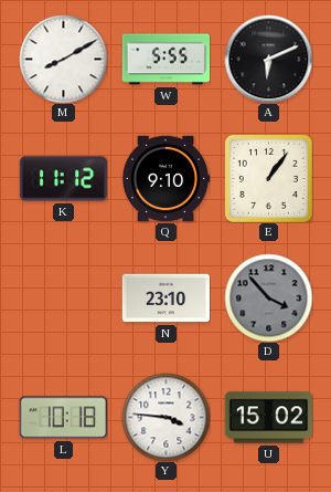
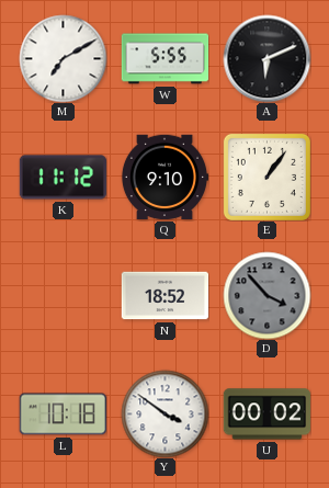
M: 8:10 -> 7:10
N: 23:10 -> 18:52
Y: 3:46 -> 3:51
U: 15:02 -> 00:02
